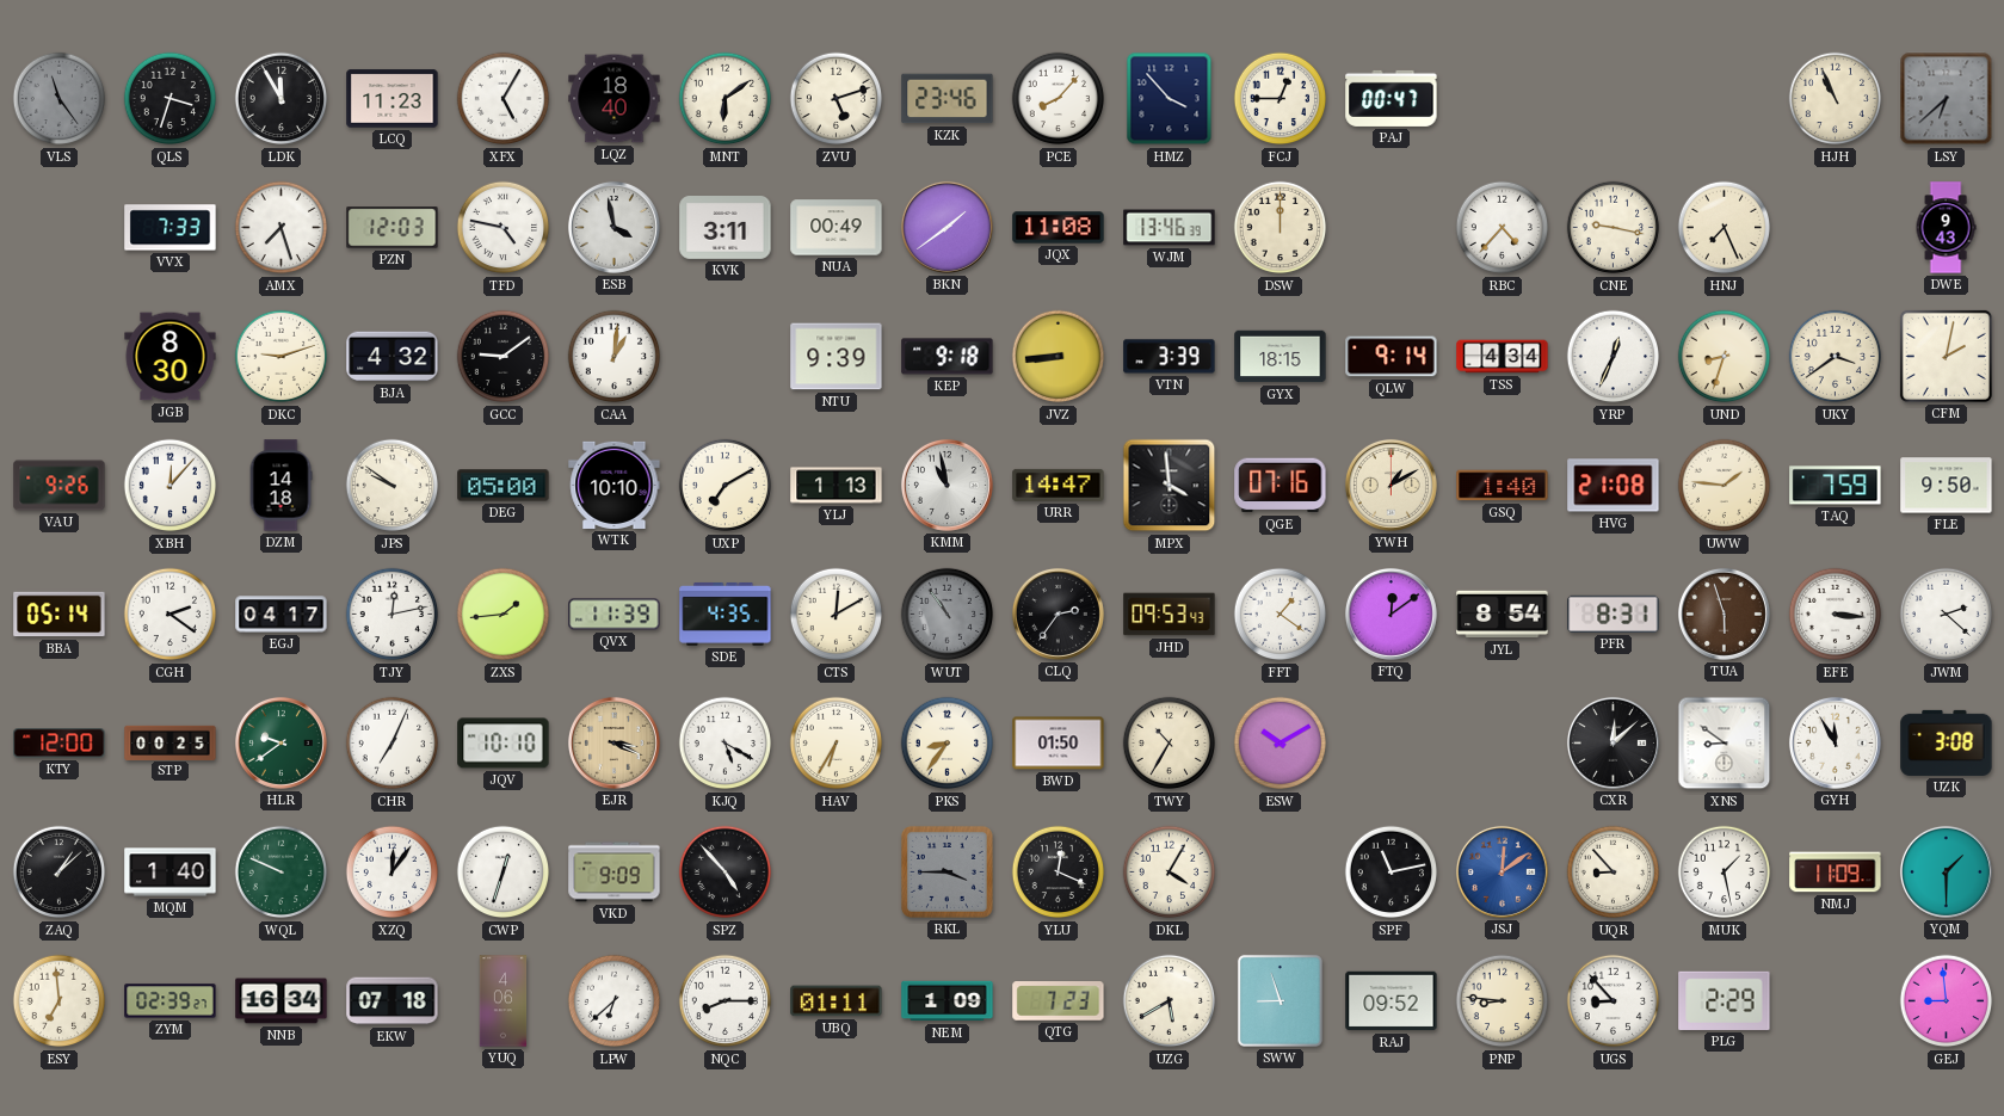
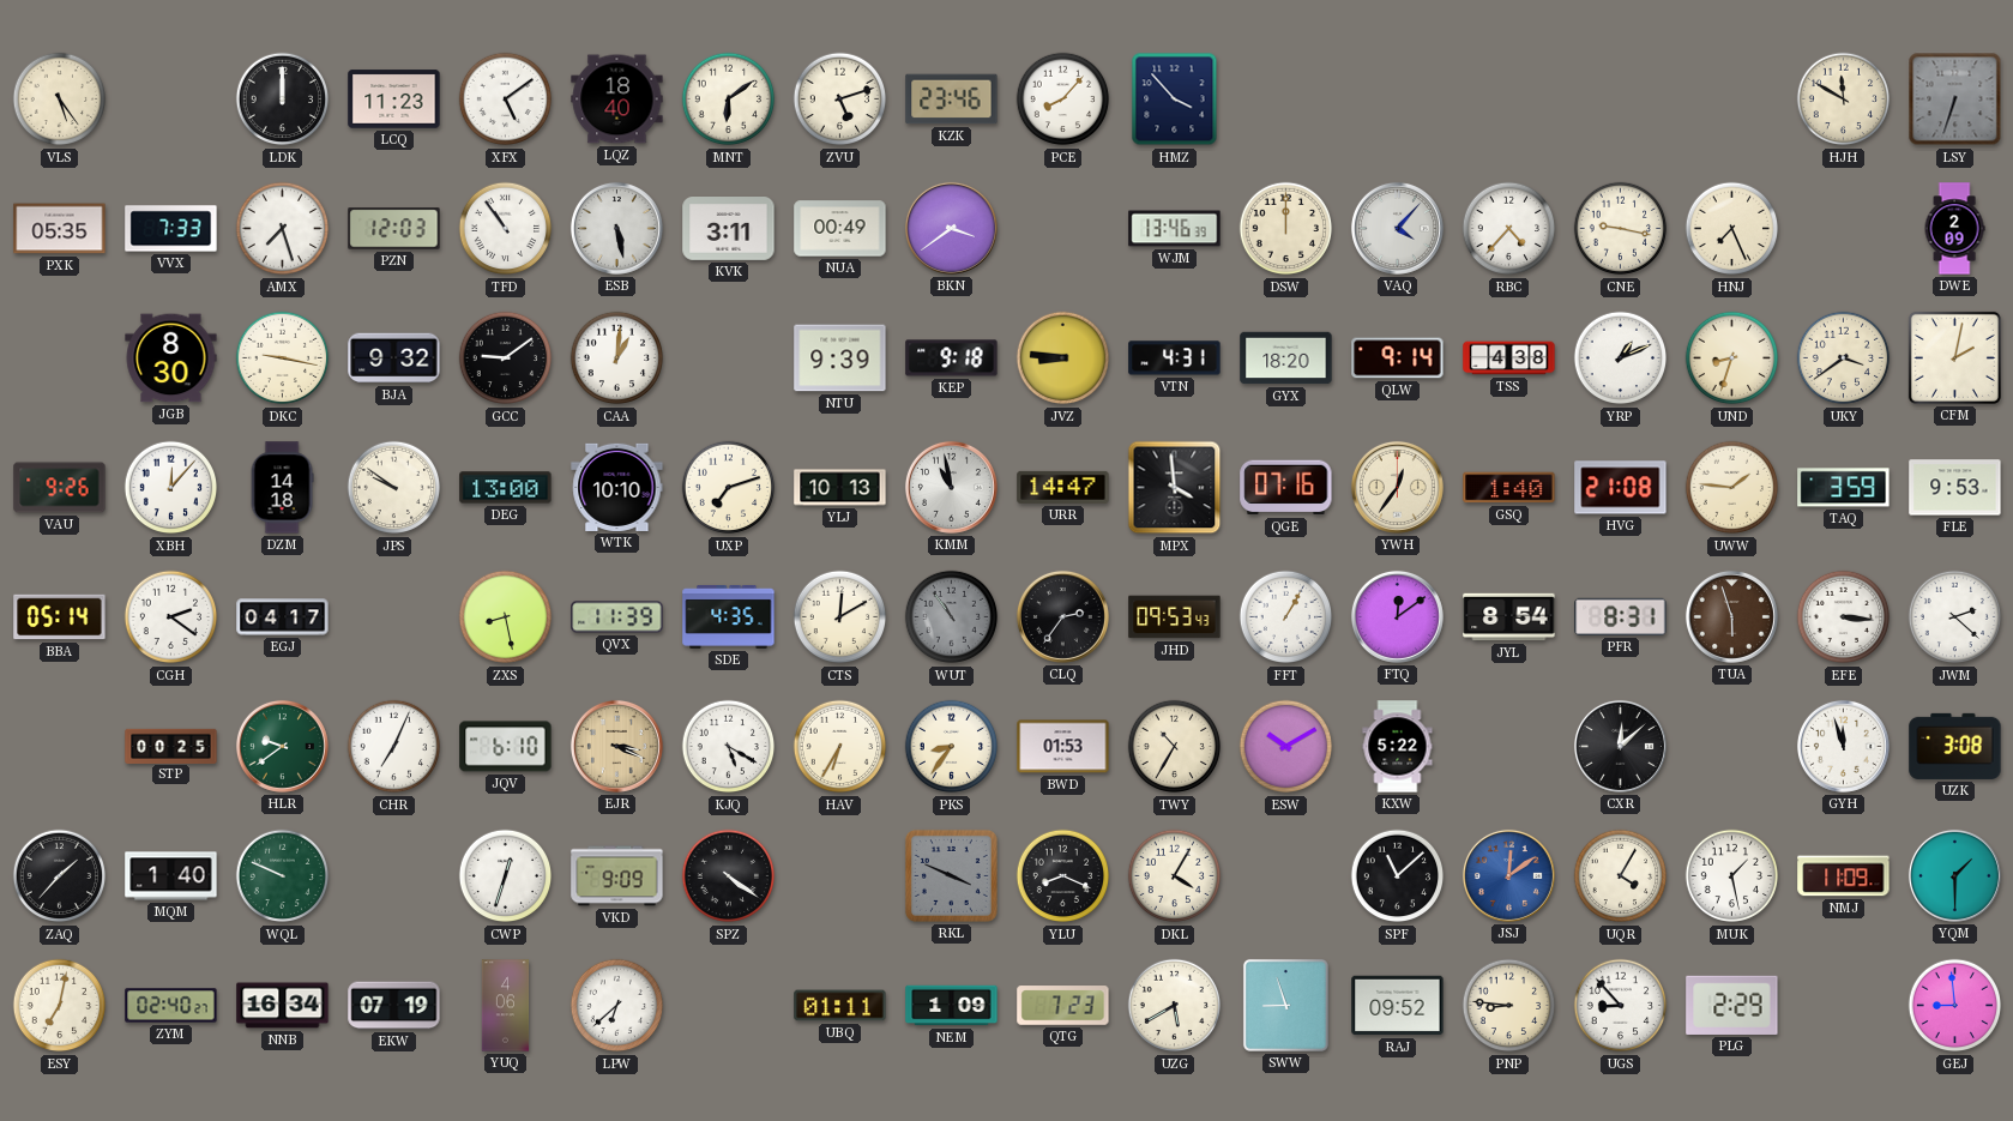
VLS: 11:24 -> 5:24
VLS dial: grey -> cream
QLS: 3:33 -> none
LDK: 11:55 -> 12:00
XFX: 5:05 -> 5:09
FCJ: 12:45 -> none
PAJ: 00:47 -> none
HJH: 10:56 -> 11:50
LSY: 6:38 -> 6:33
PXK: none -> 05:35
TFD: 4:47 -> 10:54
ESB: 3:58 -> 5:28
BKN: 1:39 -> 3:39
JQX: 11:08 -> none
VAQ: none -> 4:07
DWE: 9:43 -> 2:09
DKC: 9:12 -> 9:17
BJA: 4:32 -> 9:32
JVZ: 8:44 -> 8:46
VTN: 3:39 -> 4:31
GYX: 18:15 -> 18:20
TSS: 4:34 -> 4:38
YRP: 12:34 -> 1:11
DEG: 05:00 -> 13:00
UXP: 7:10 -> 7:12
YLJ: 1:13 -> 10:13
YWH: 1:10 -> 12:36
TAQ: 7:59 -> 3:59
FLE: 9:50 -> 9:53
TJY: 12:13 -> none
ZXS: 1:44 -> 8:28
FFT: 1:21 -> 1:05
KTY: 12:00 -> none
JQV: 10:10 -> 6:10
BWD: 01:50 -> 01:53
KXW: none -> 5:22
XNS: 8:51 -> none
GYH: 11:55 -> 11:57
ZAQ: 1:08 -> 1:37
XZQ: 12:06 -> none
SPZ: 4:53 -> 4:21
RKL: 3:45 -> 3:49
YLU: 12:19 -> 8:19
SPF: 11:13 -> 11:08
UQR: 8:53 -> 4:05
ESY: 6:59 -> 7:02
ZYM: 02:39 -> 02:40
EKW: 07:18 -> 07:19
NQC: 8:15 -> none
